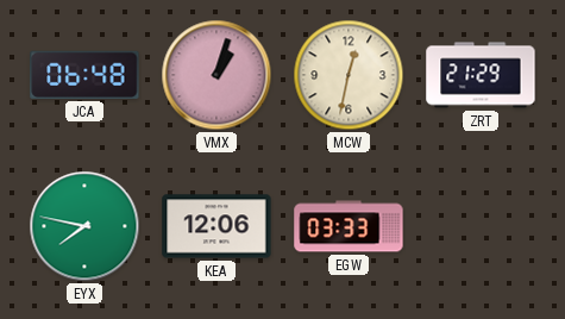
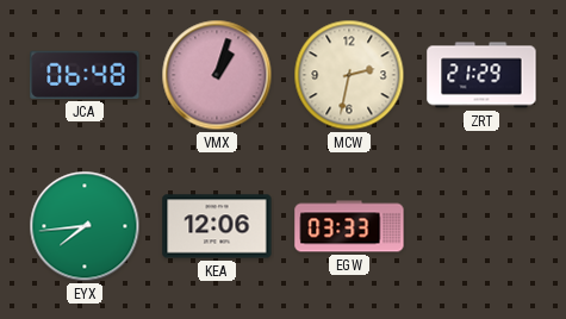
MCW: 12:32 -> 2:32
EYX: 7:47 -> 7:44
